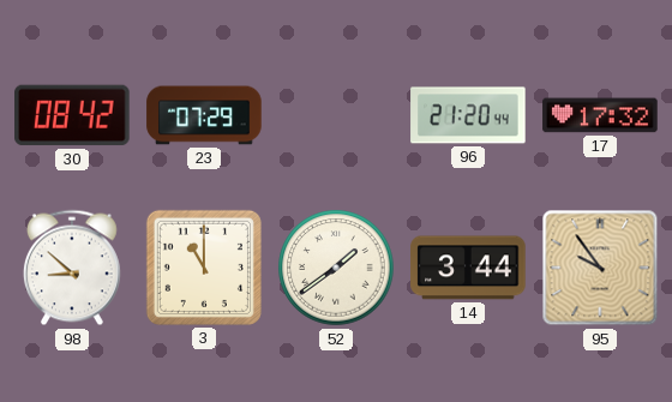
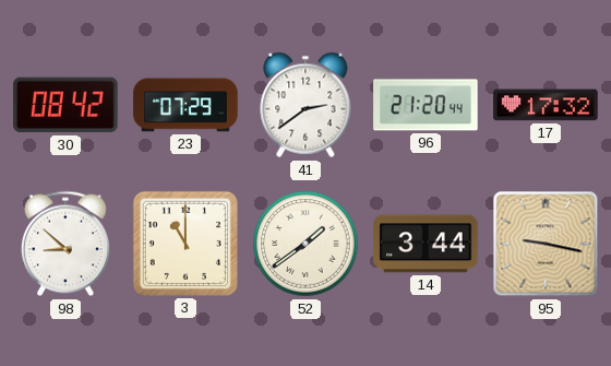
41: none -> 2:39
95: 9:54 -> 9:17
